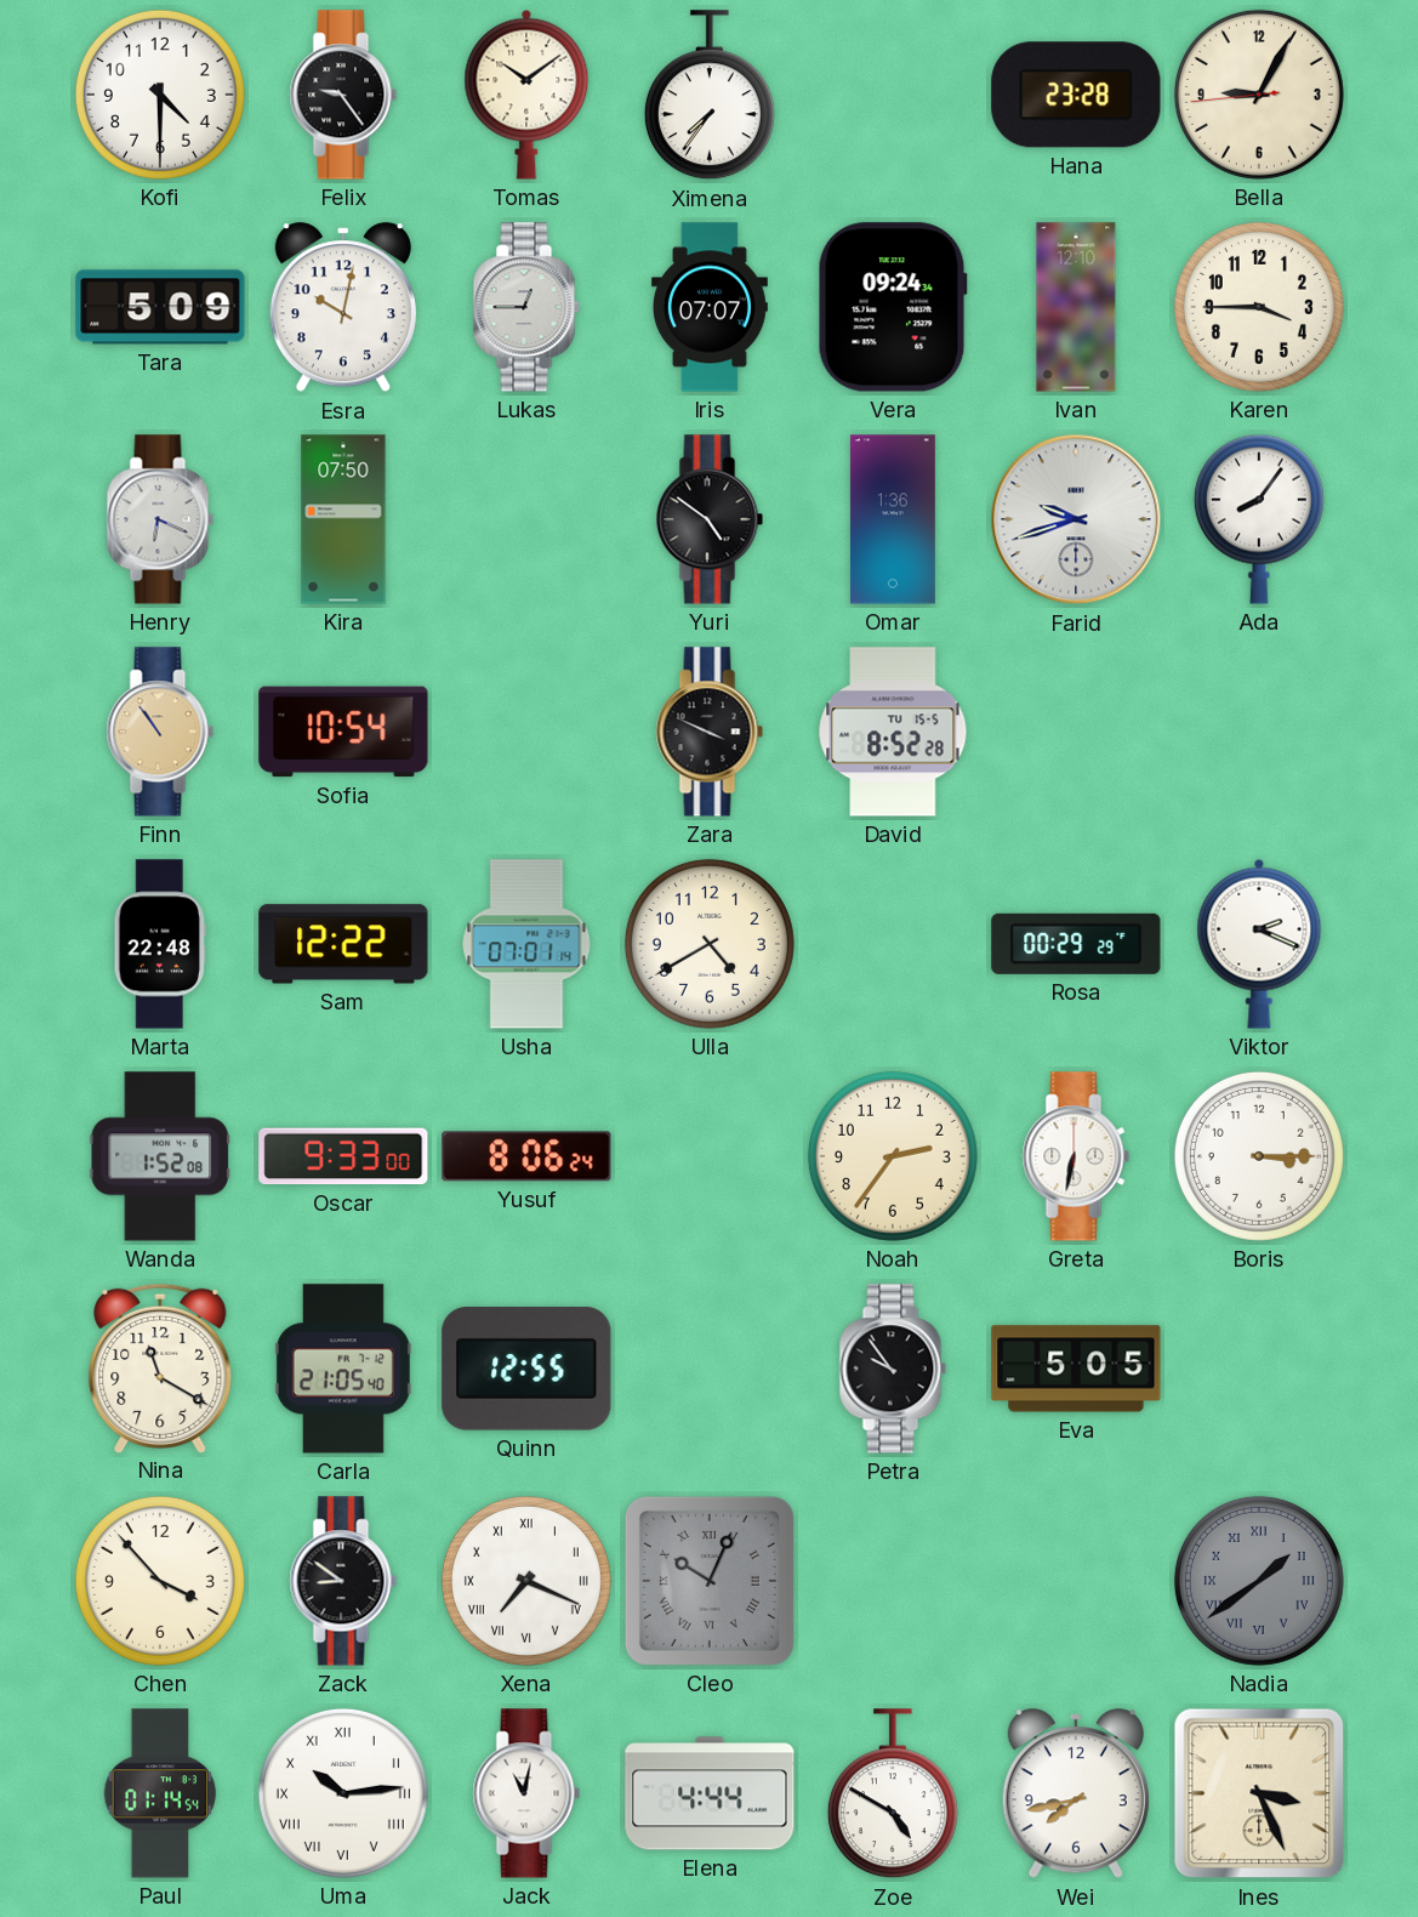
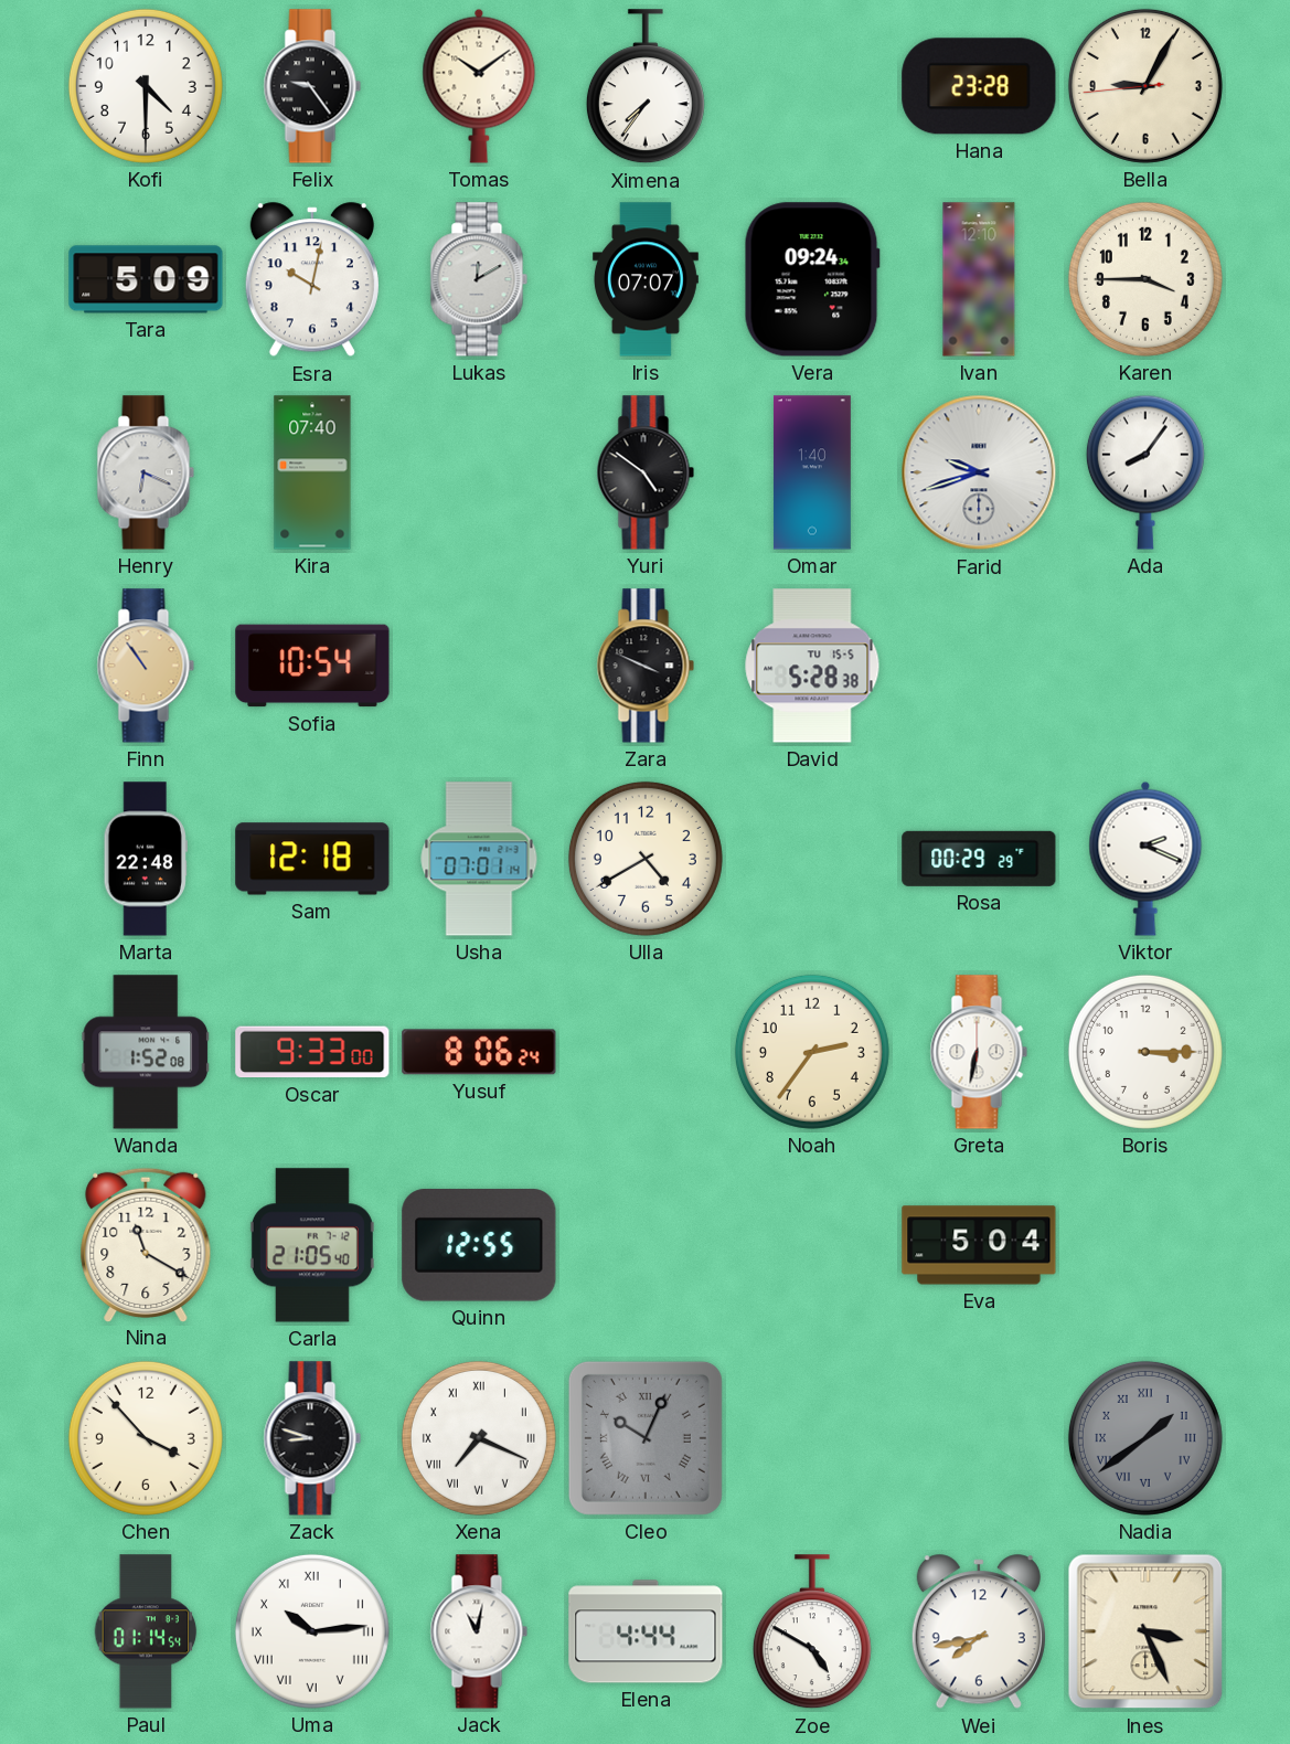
Lukas: 12:45 -> 12:10
Kira: 07:50 -> 07:40
Omar: 1:36 -> 1:40
David: 8:52 -> 5:28
Sam: 12:22 -> 12:18
Petra: 9:54 -> none
Eva: 5:05 -> 5:04
Zack: 8:51 -> 8:48
